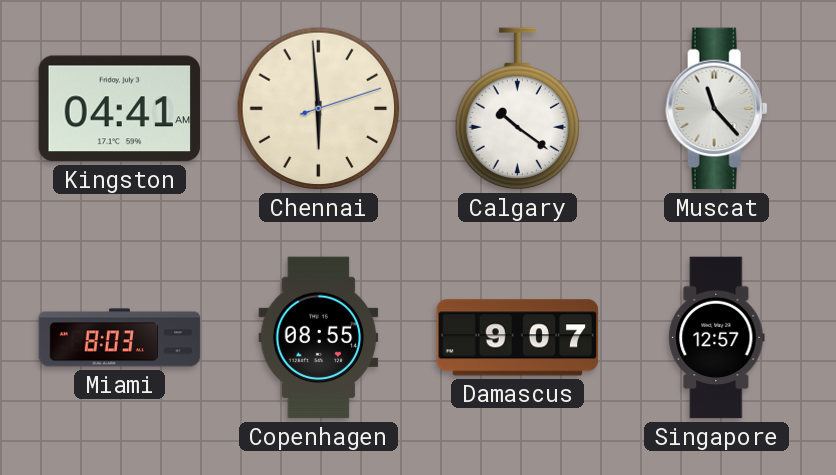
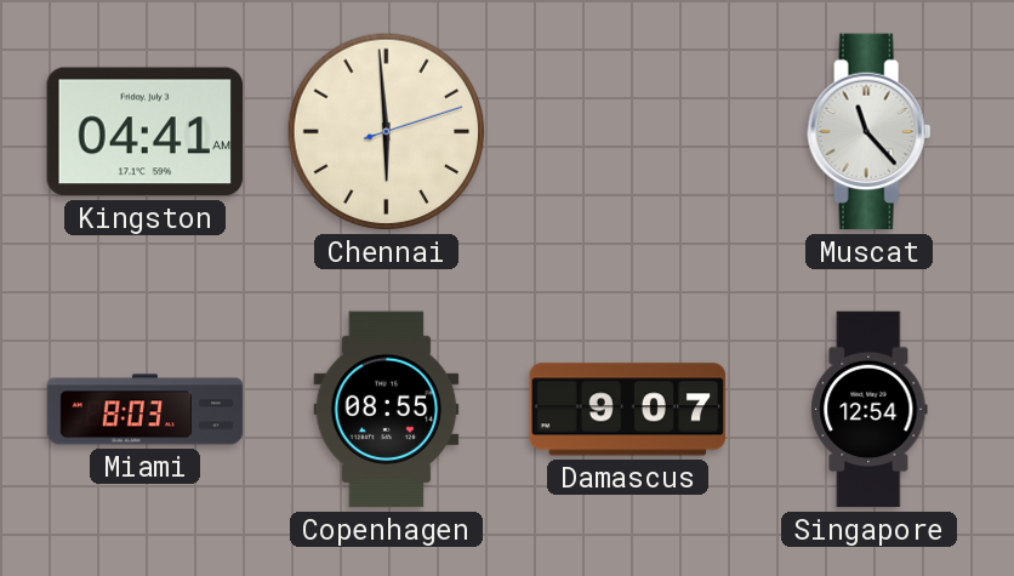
Calgary: 10:21 -> none
Singapore: 12:57 -> 12:54
